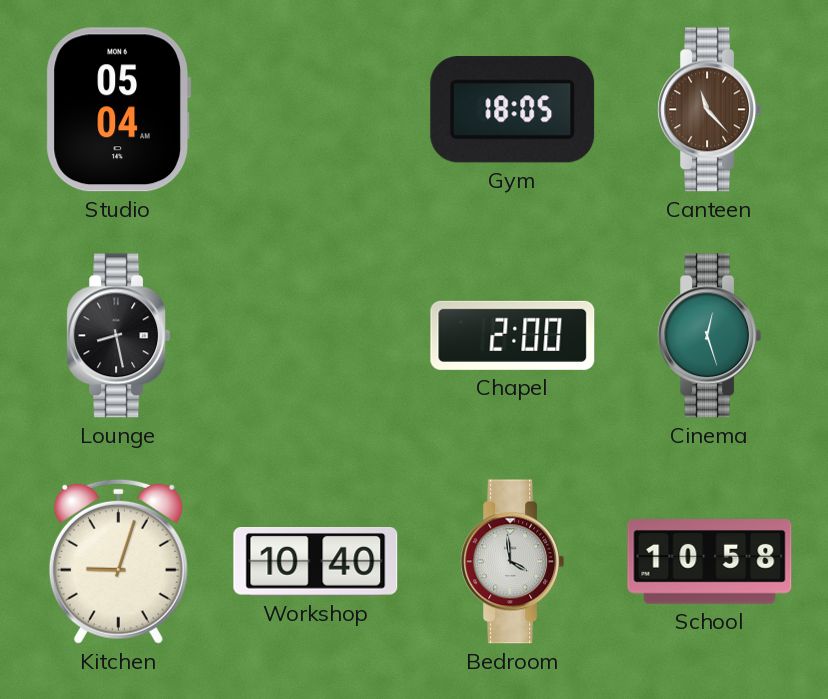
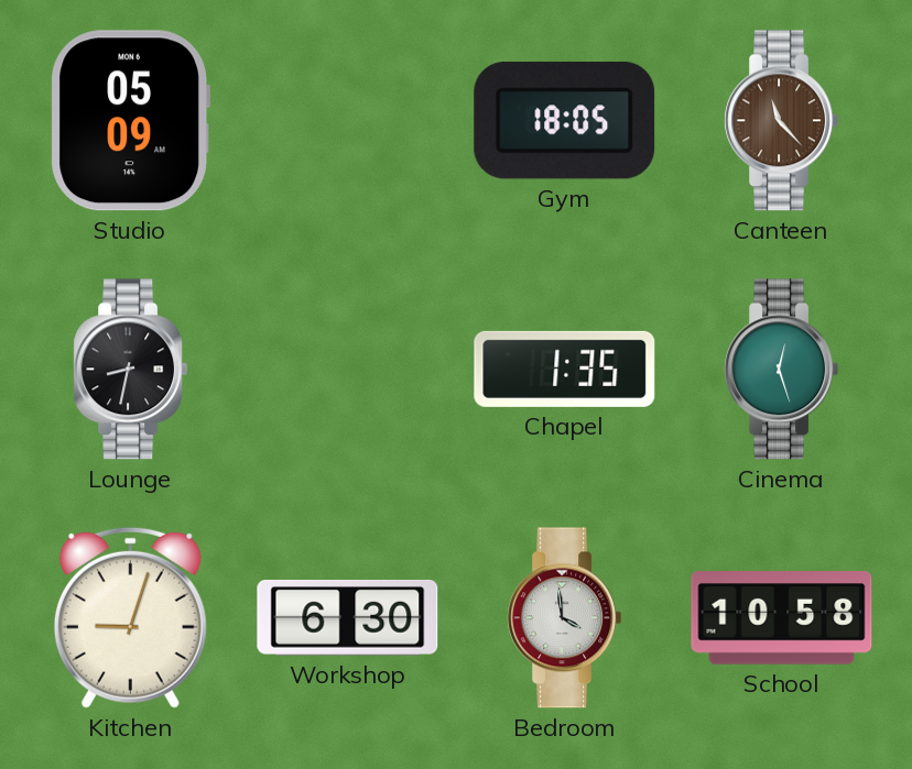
Studio: 05:04 -> 05:09
Lounge: 8:28 -> 8:32
Chapel: 2:00 -> 1:35
Workshop: 10:40 -> 6:30
